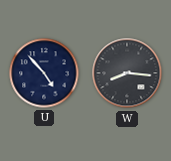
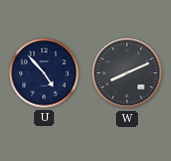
W: 8:16 -> 8:11
